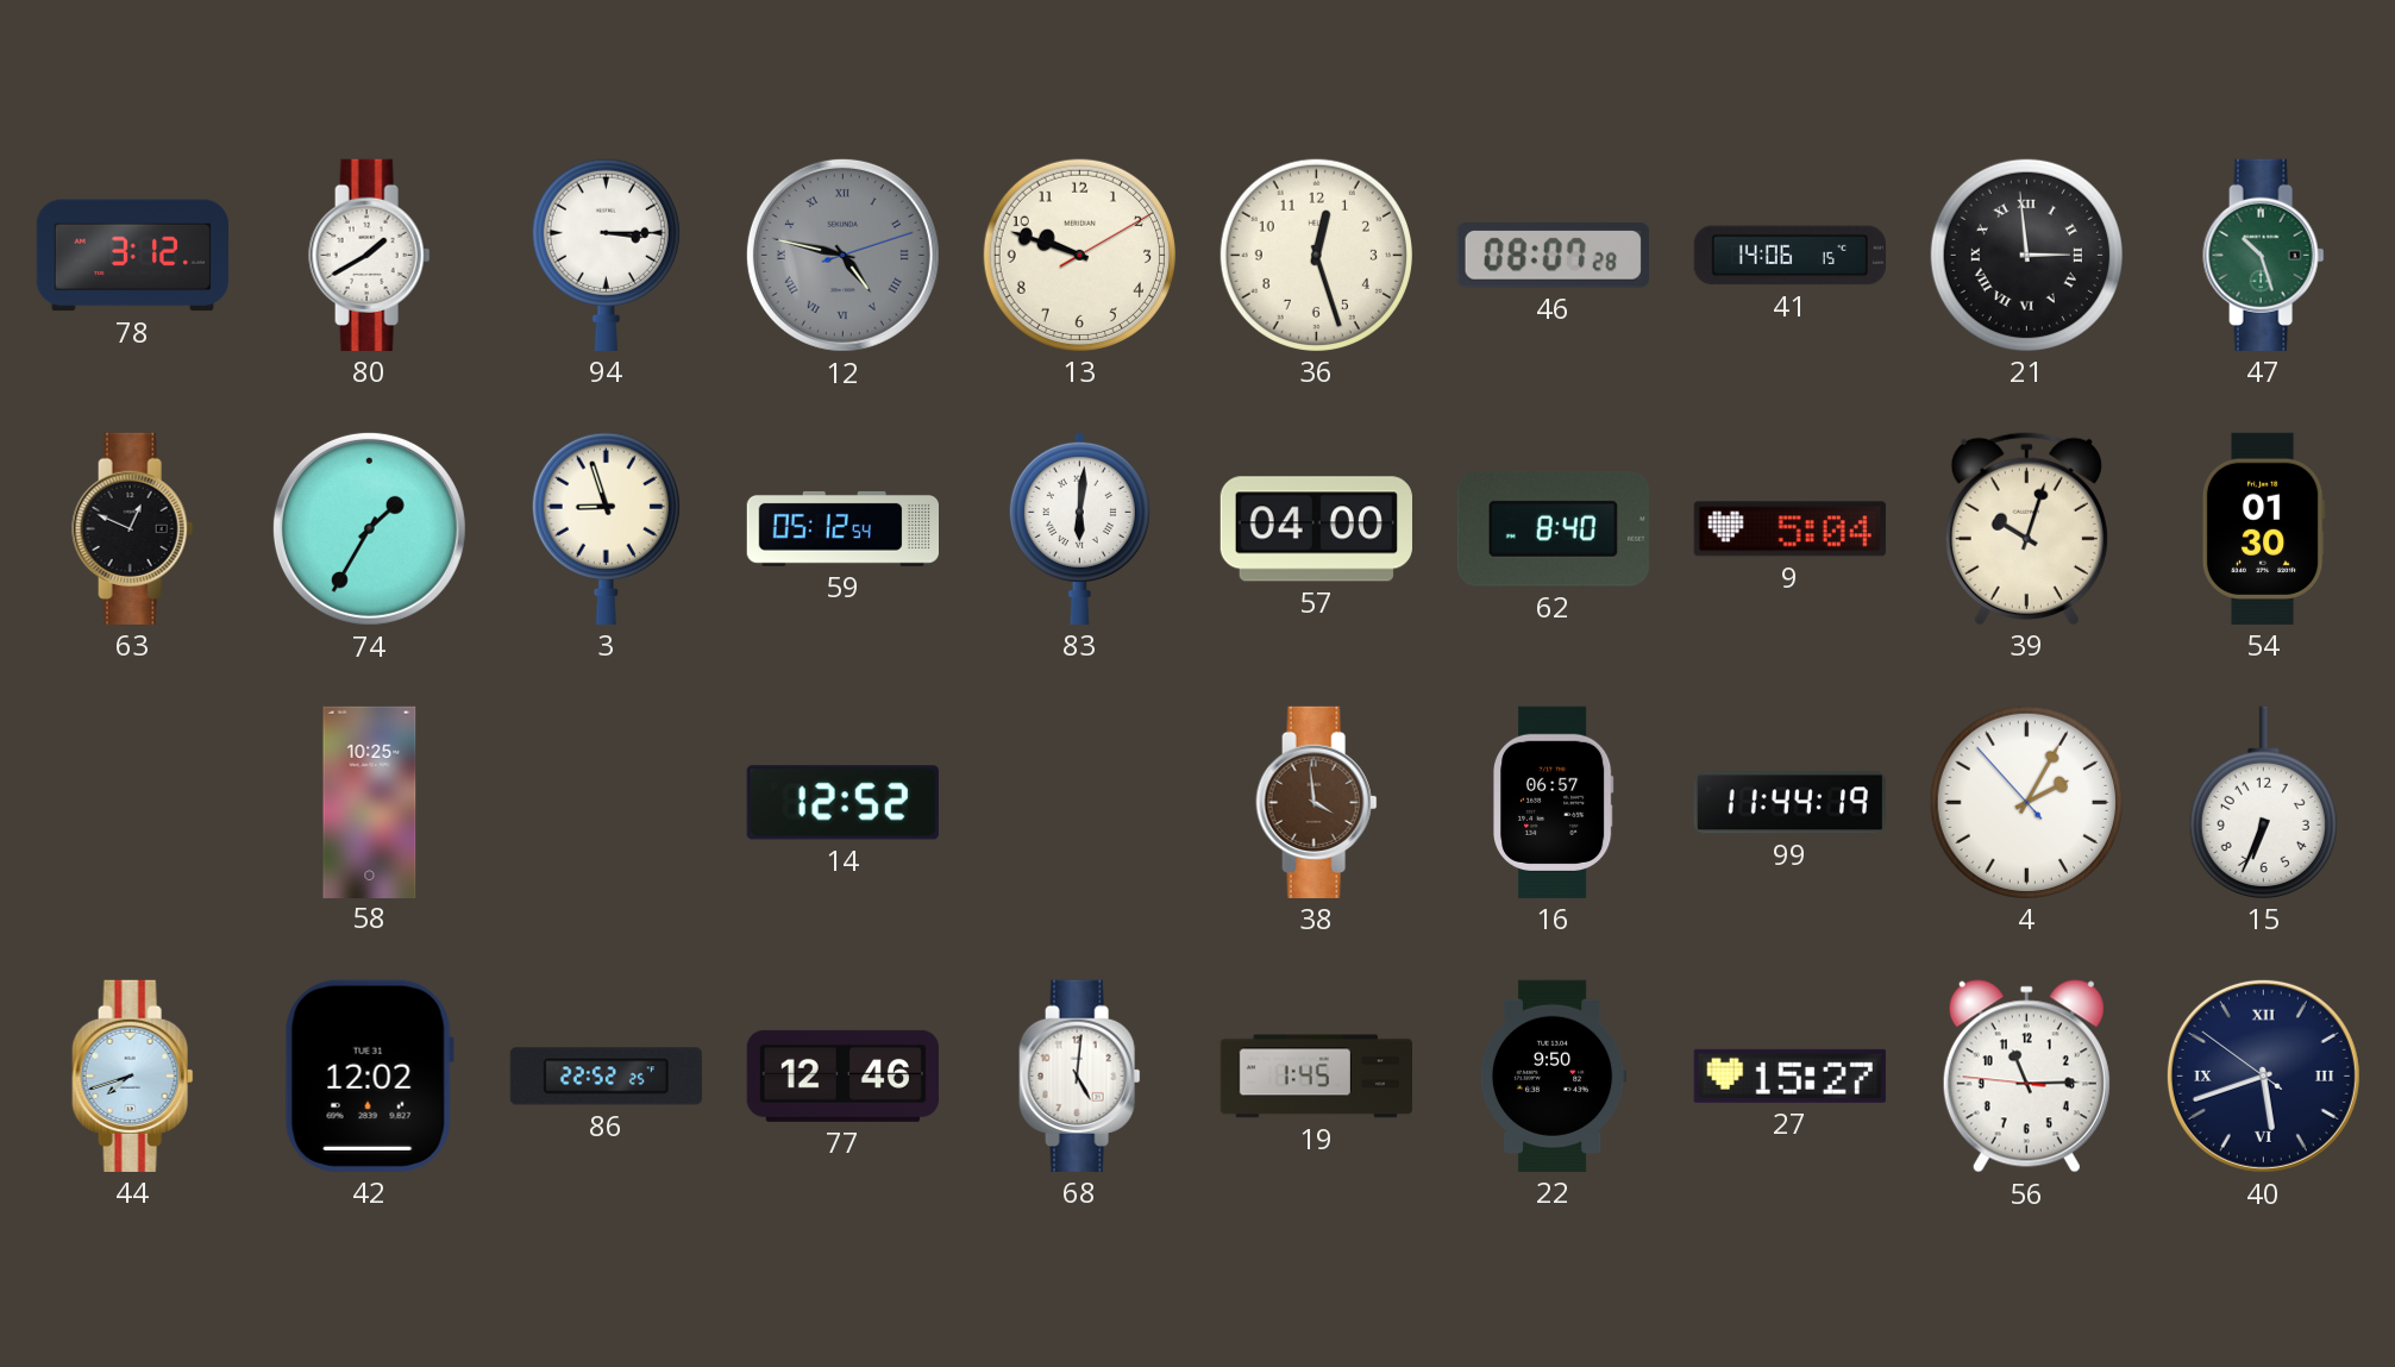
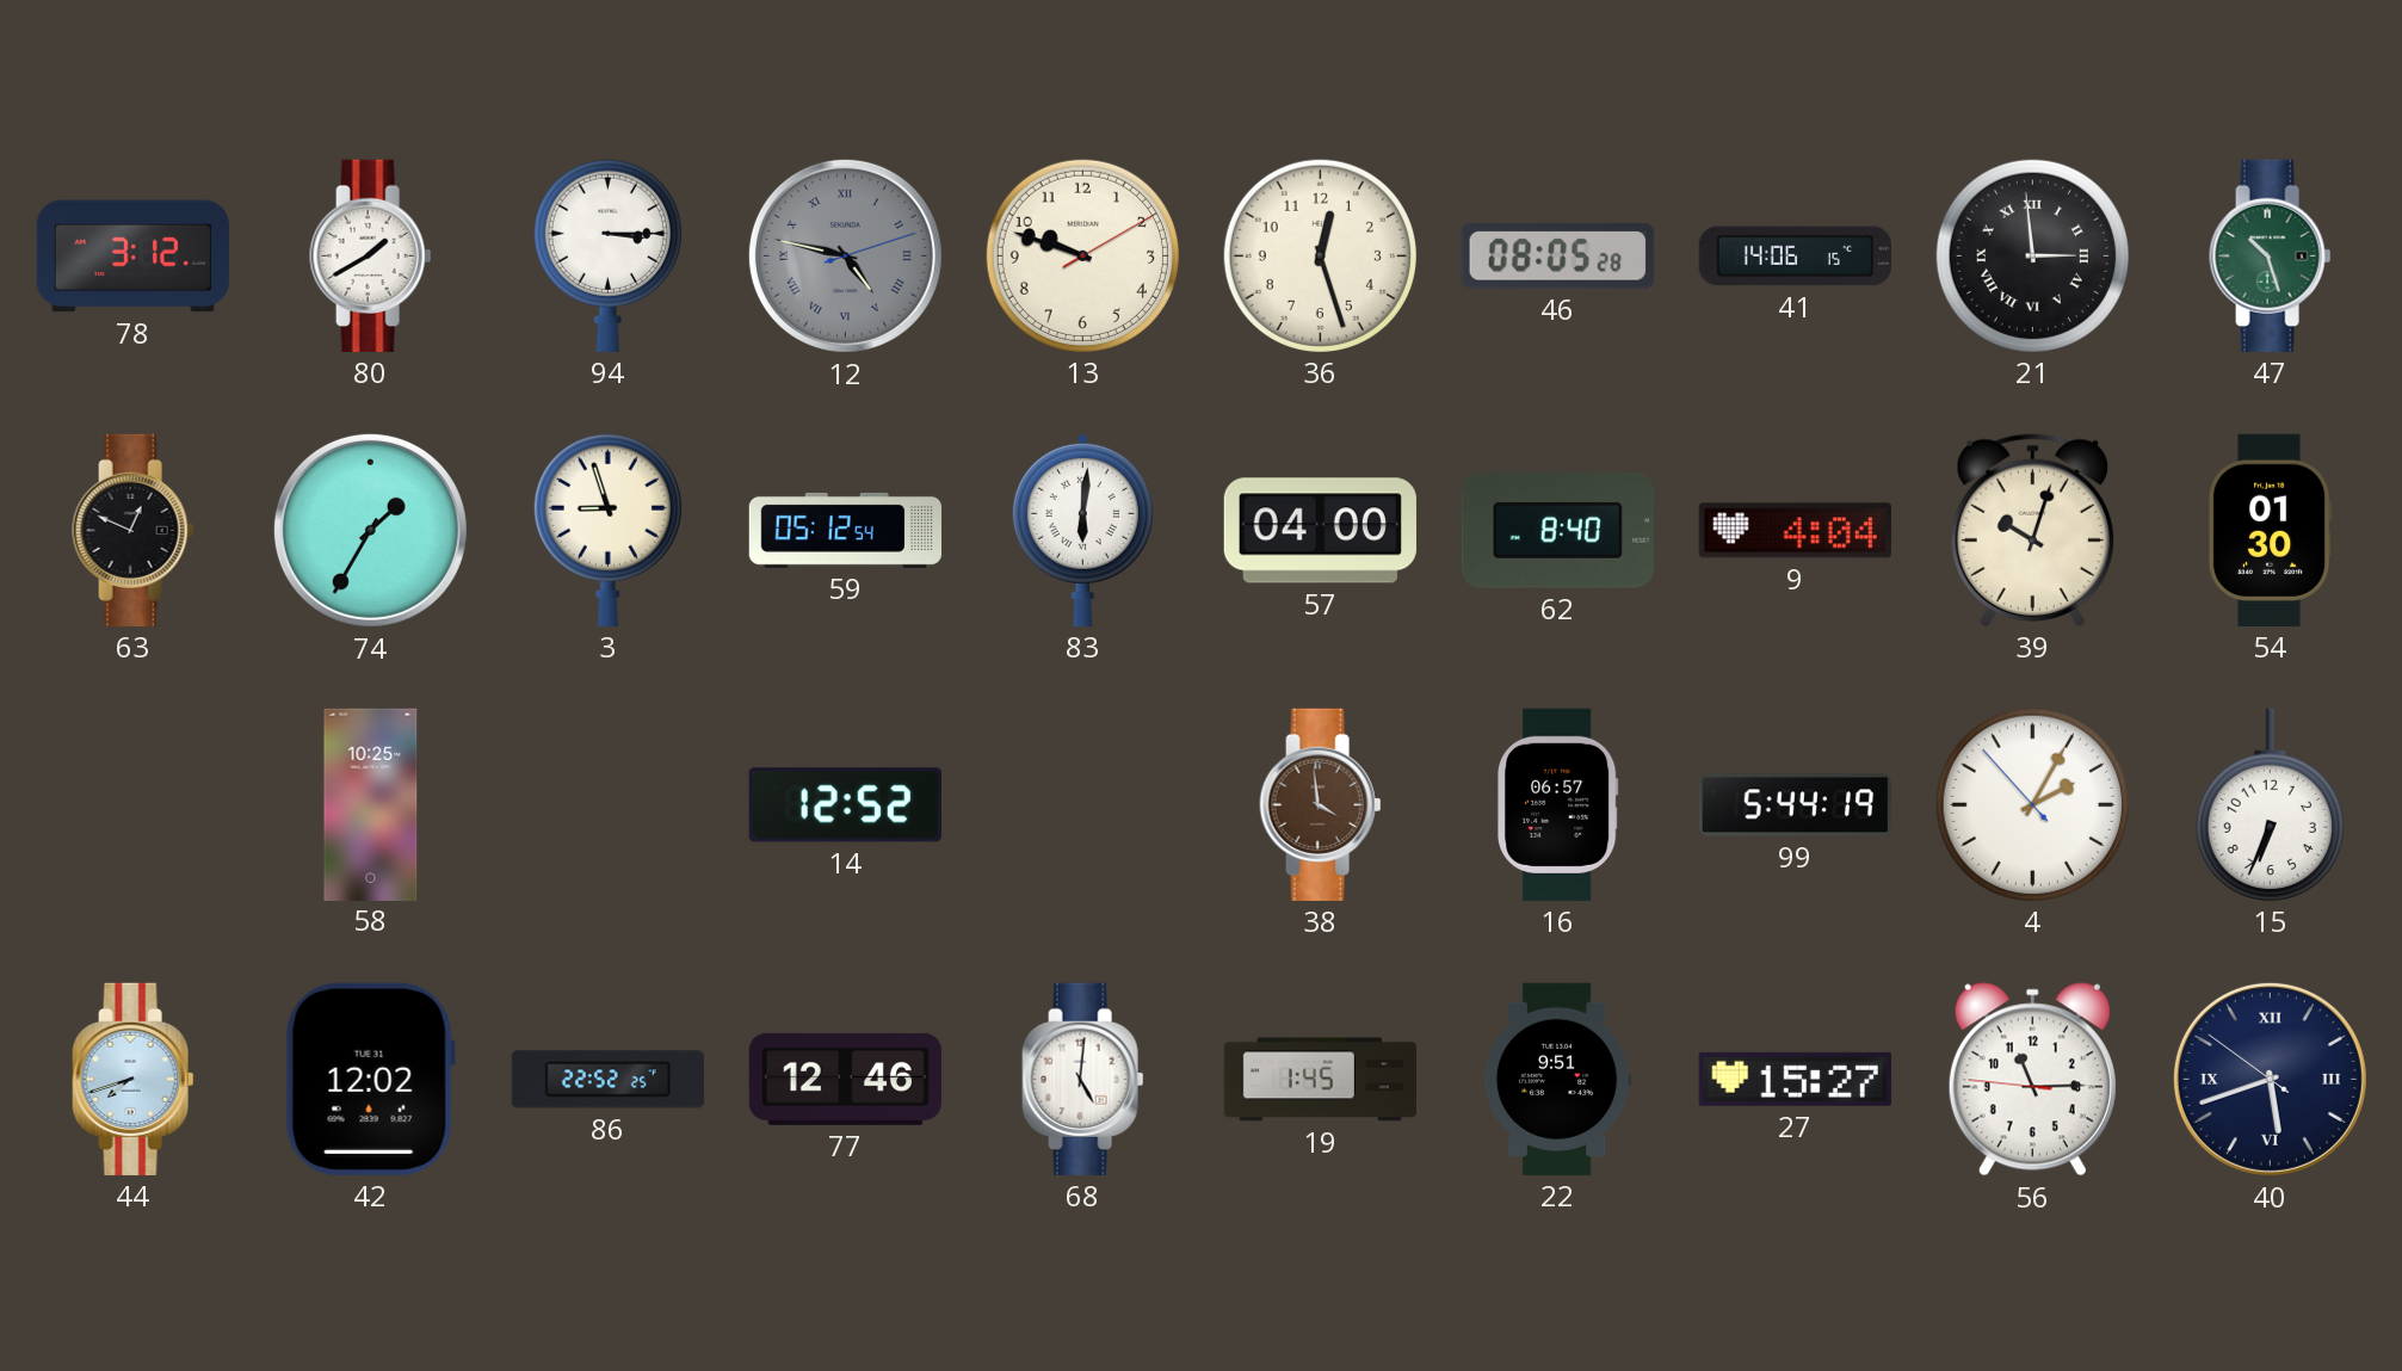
46: 08:07 -> 08:05
9: 5:04 -> 4:04
99: 11:44 -> 5:44
22: 9:50 -> 9:51
